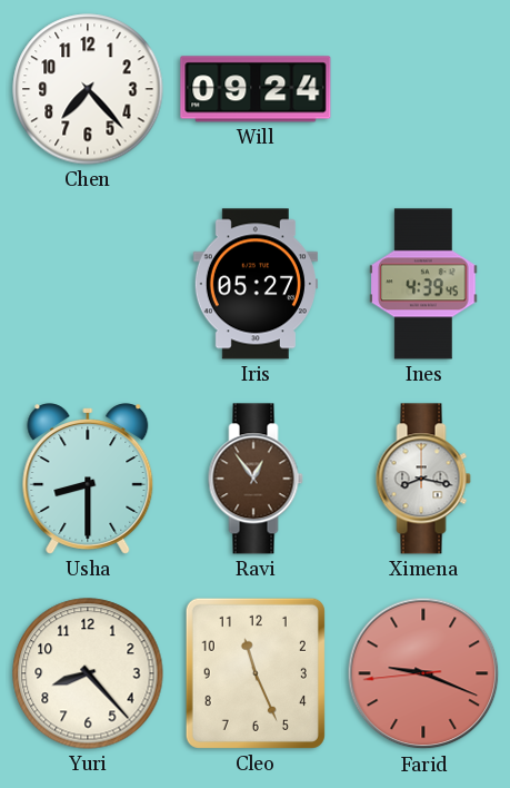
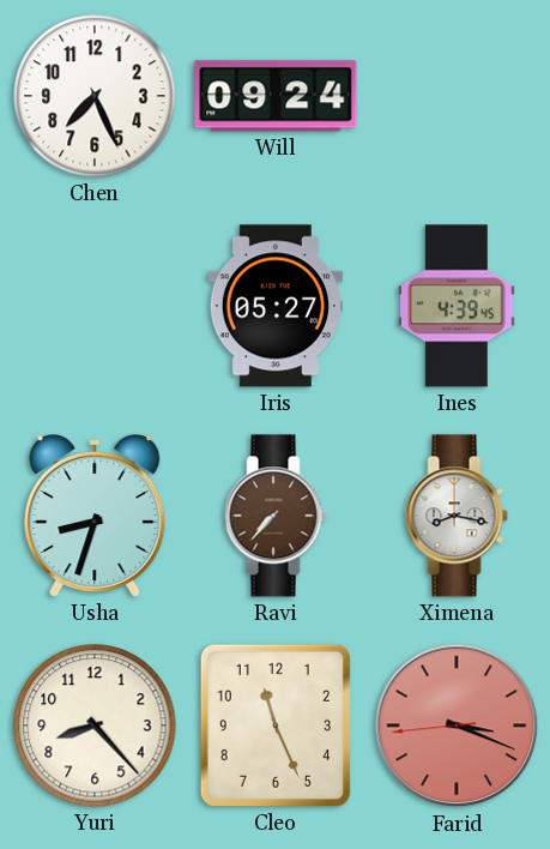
Chen: 7:23 -> 7:26
Usha: 8:30 -> 8:33
Ravi: 12:54 -> 7:37
Farid: 9:18 -> 3:18
